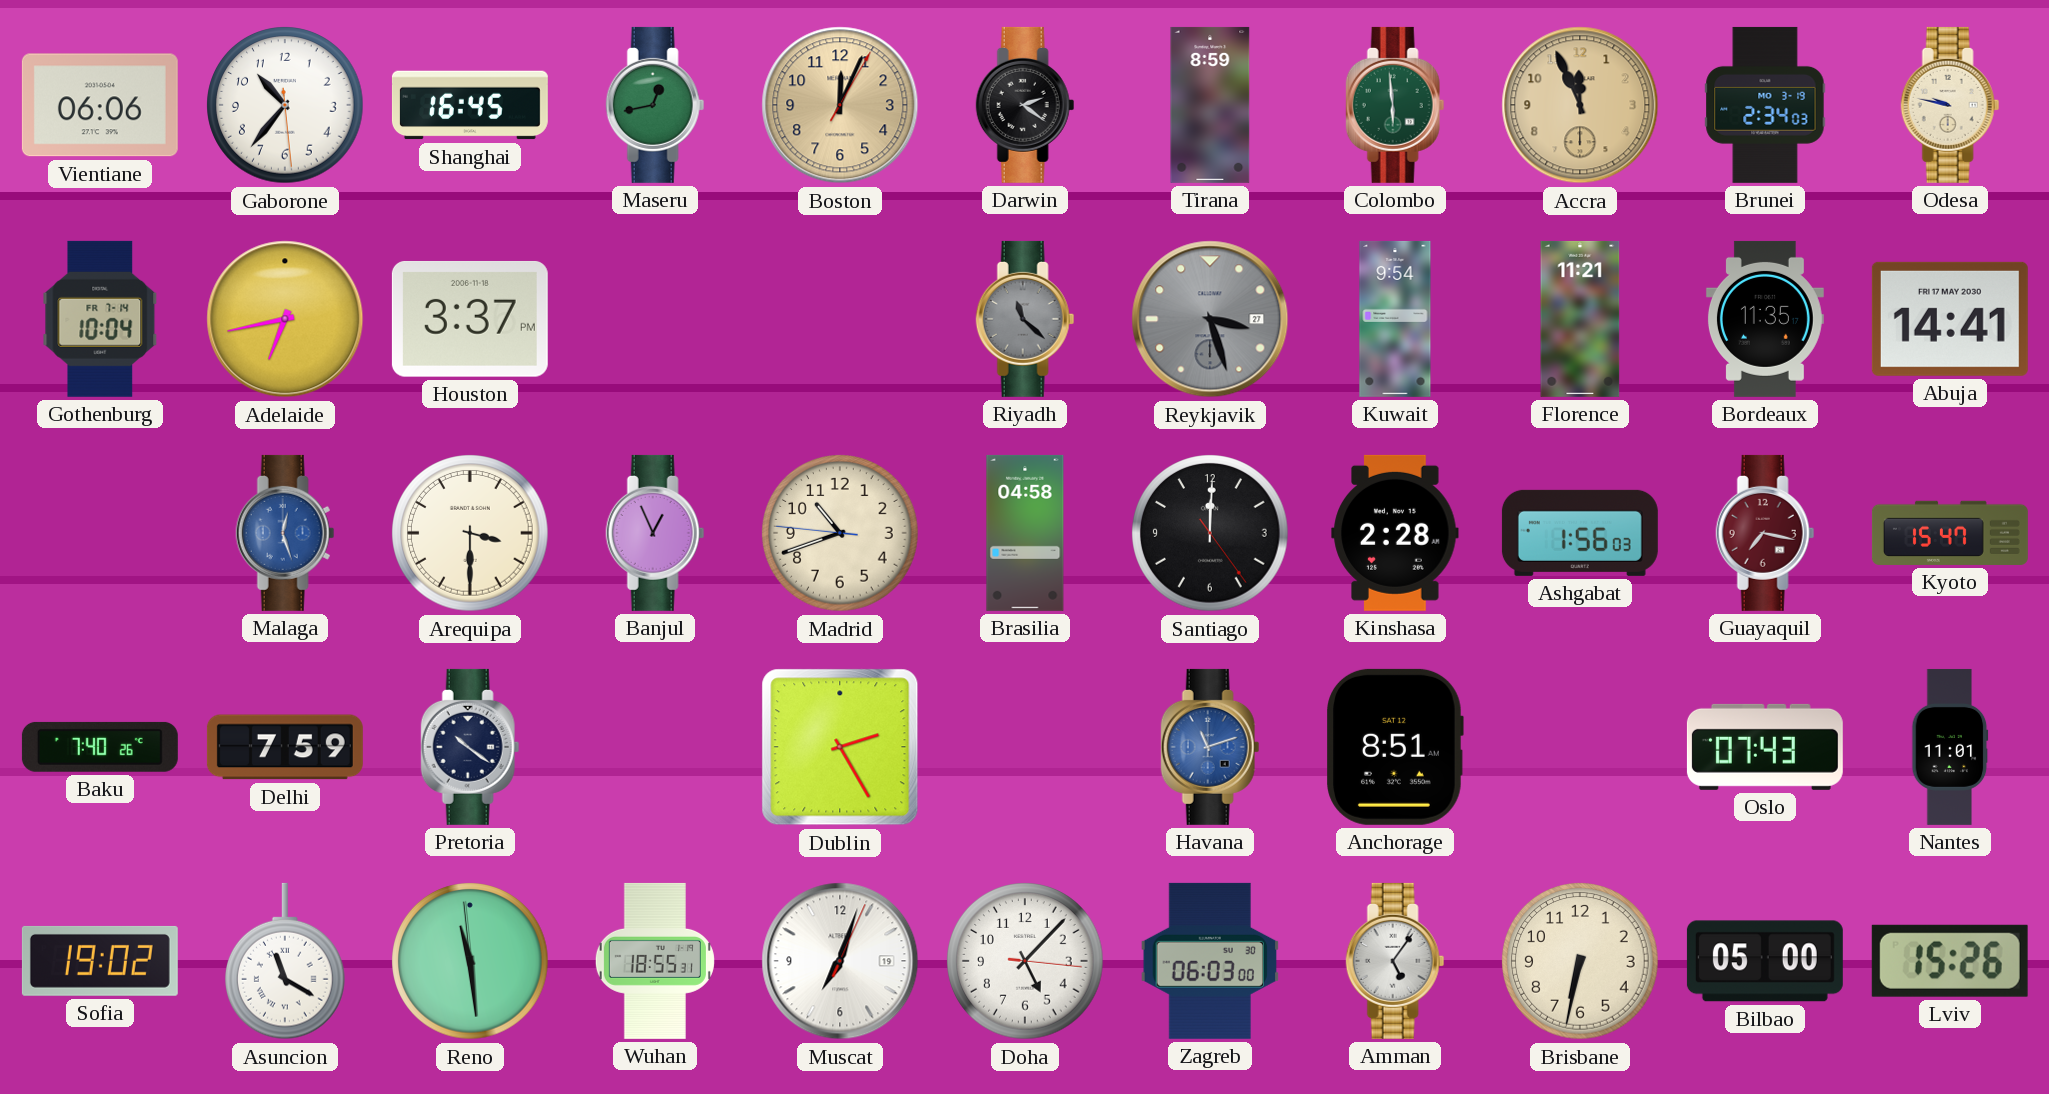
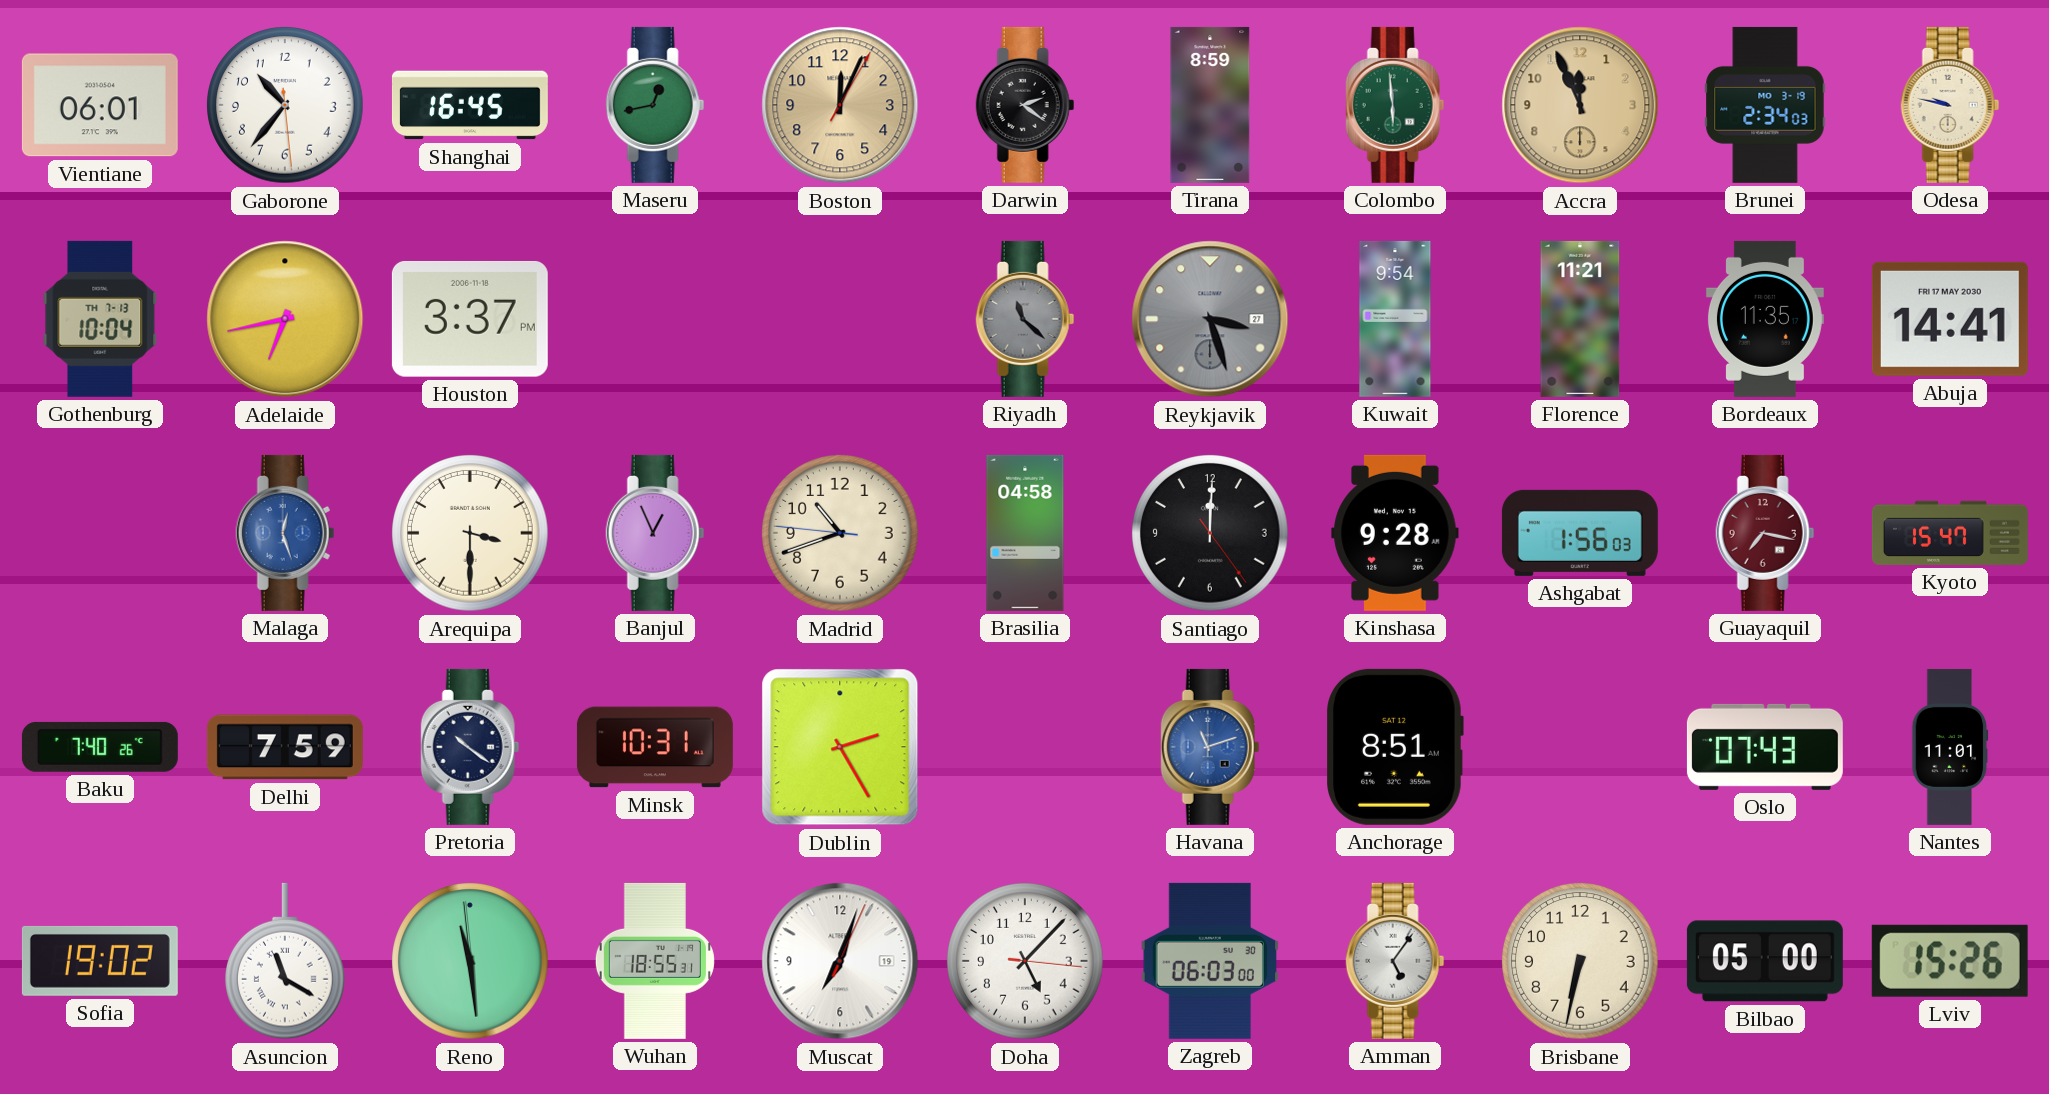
Vientiane: 06:06 -> 06:01
Gothenburg date: FR 7-14 -> TH 7-13
Kinshasa: 2:28 -> 9:28
Minsk: none -> 10:31
